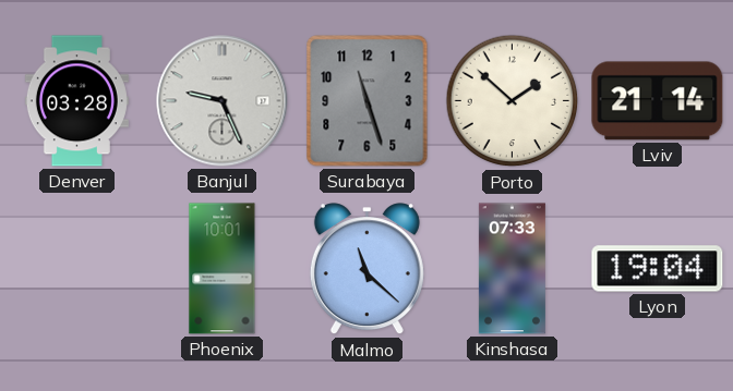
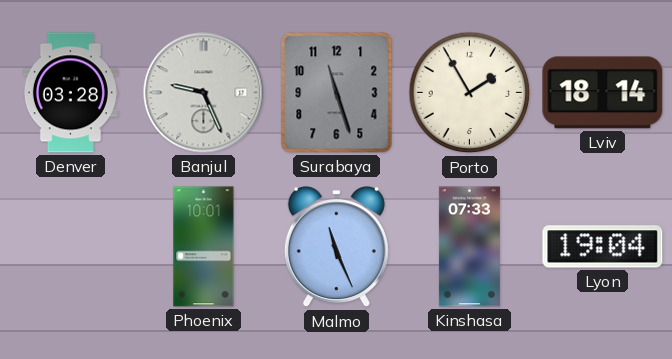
Porto: 1:52 -> 1:55
Lviv: 21:14 -> 18:14
Malmo: 11:22 -> 11:26
